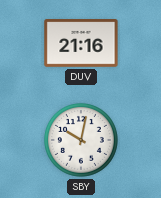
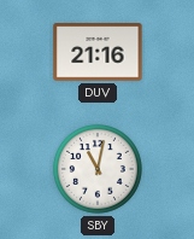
SBY: 10:02 -> 11:02
